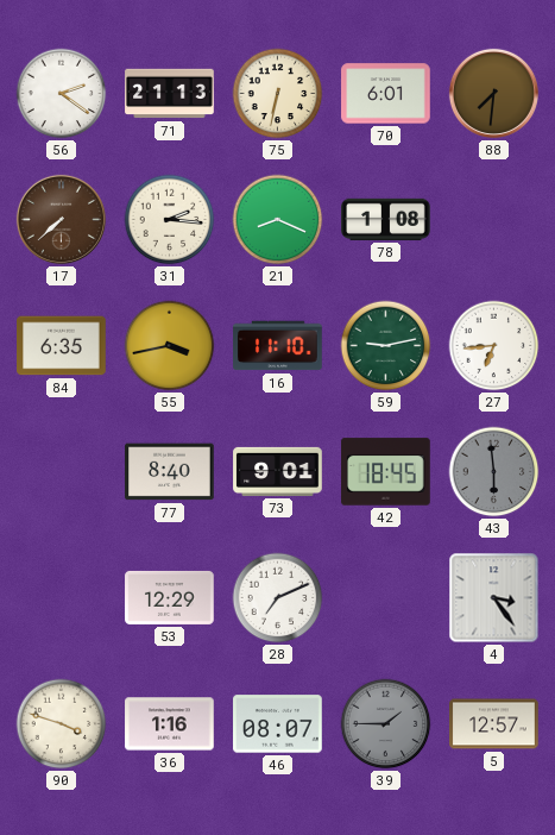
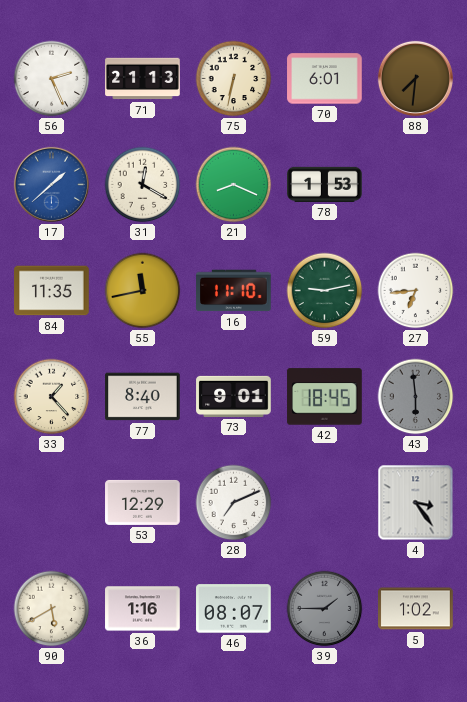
56: 2:21 -> 2:26
17: 7:38 -> 1:38
17 dial: brown -> blue
31: 2:16 -> 12:20
78: 1:08 -> 1:53
84: 6:35 -> 11:35
55: 3:43 -> 11:43
33: none -> 1:23
90: 3:48 -> 5:40
5: 12:57 -> 1:02
